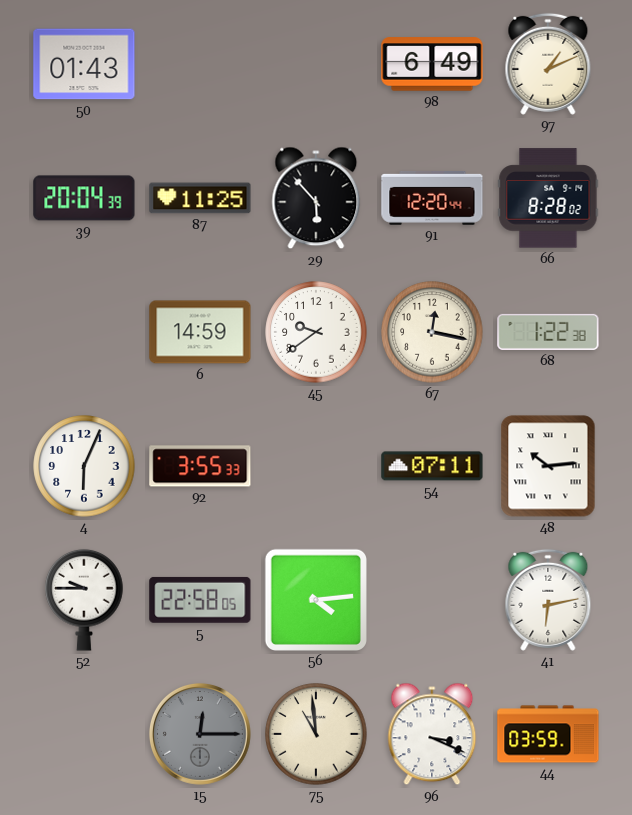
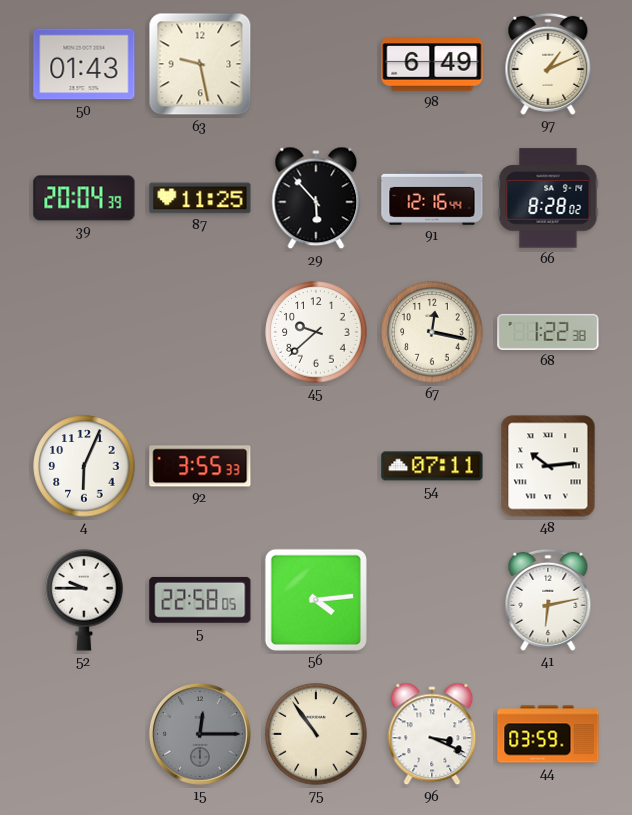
63: none -> 9:28
91: 12:20 -> 12:16
6: 14:59 -> none
45: 9:39 -> 9:38
75: 10:59 -> 10:54
